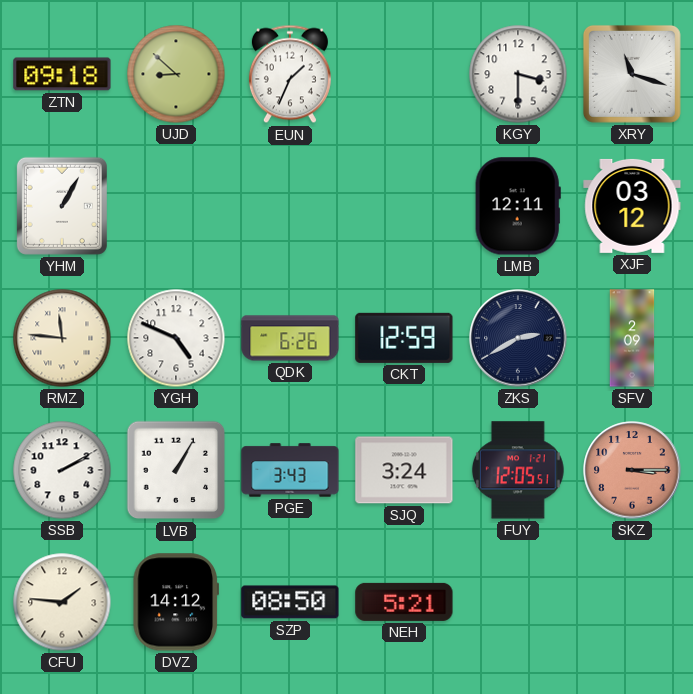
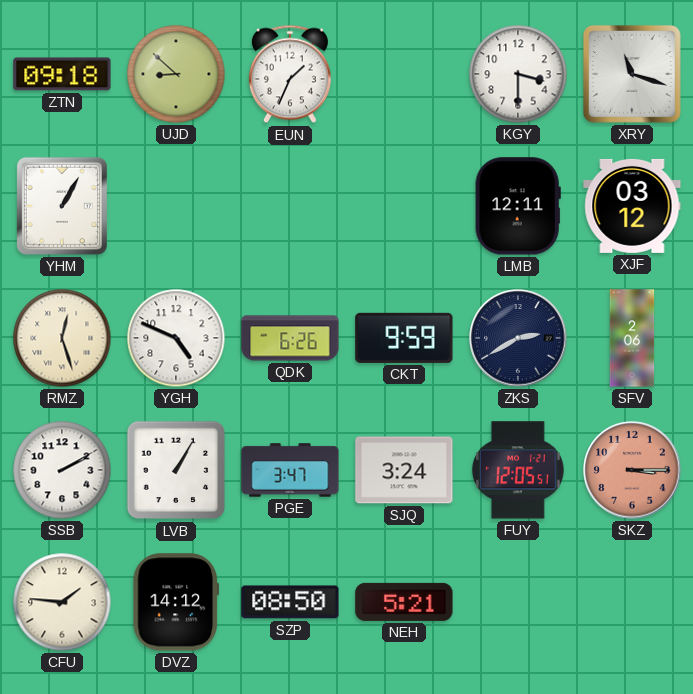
RMZ: 11:46 -> 12:27
CKT: 12:59 -> 9:59
SFV: 2:09 -> 2:06
PGE: 3:43 -> 3:47
